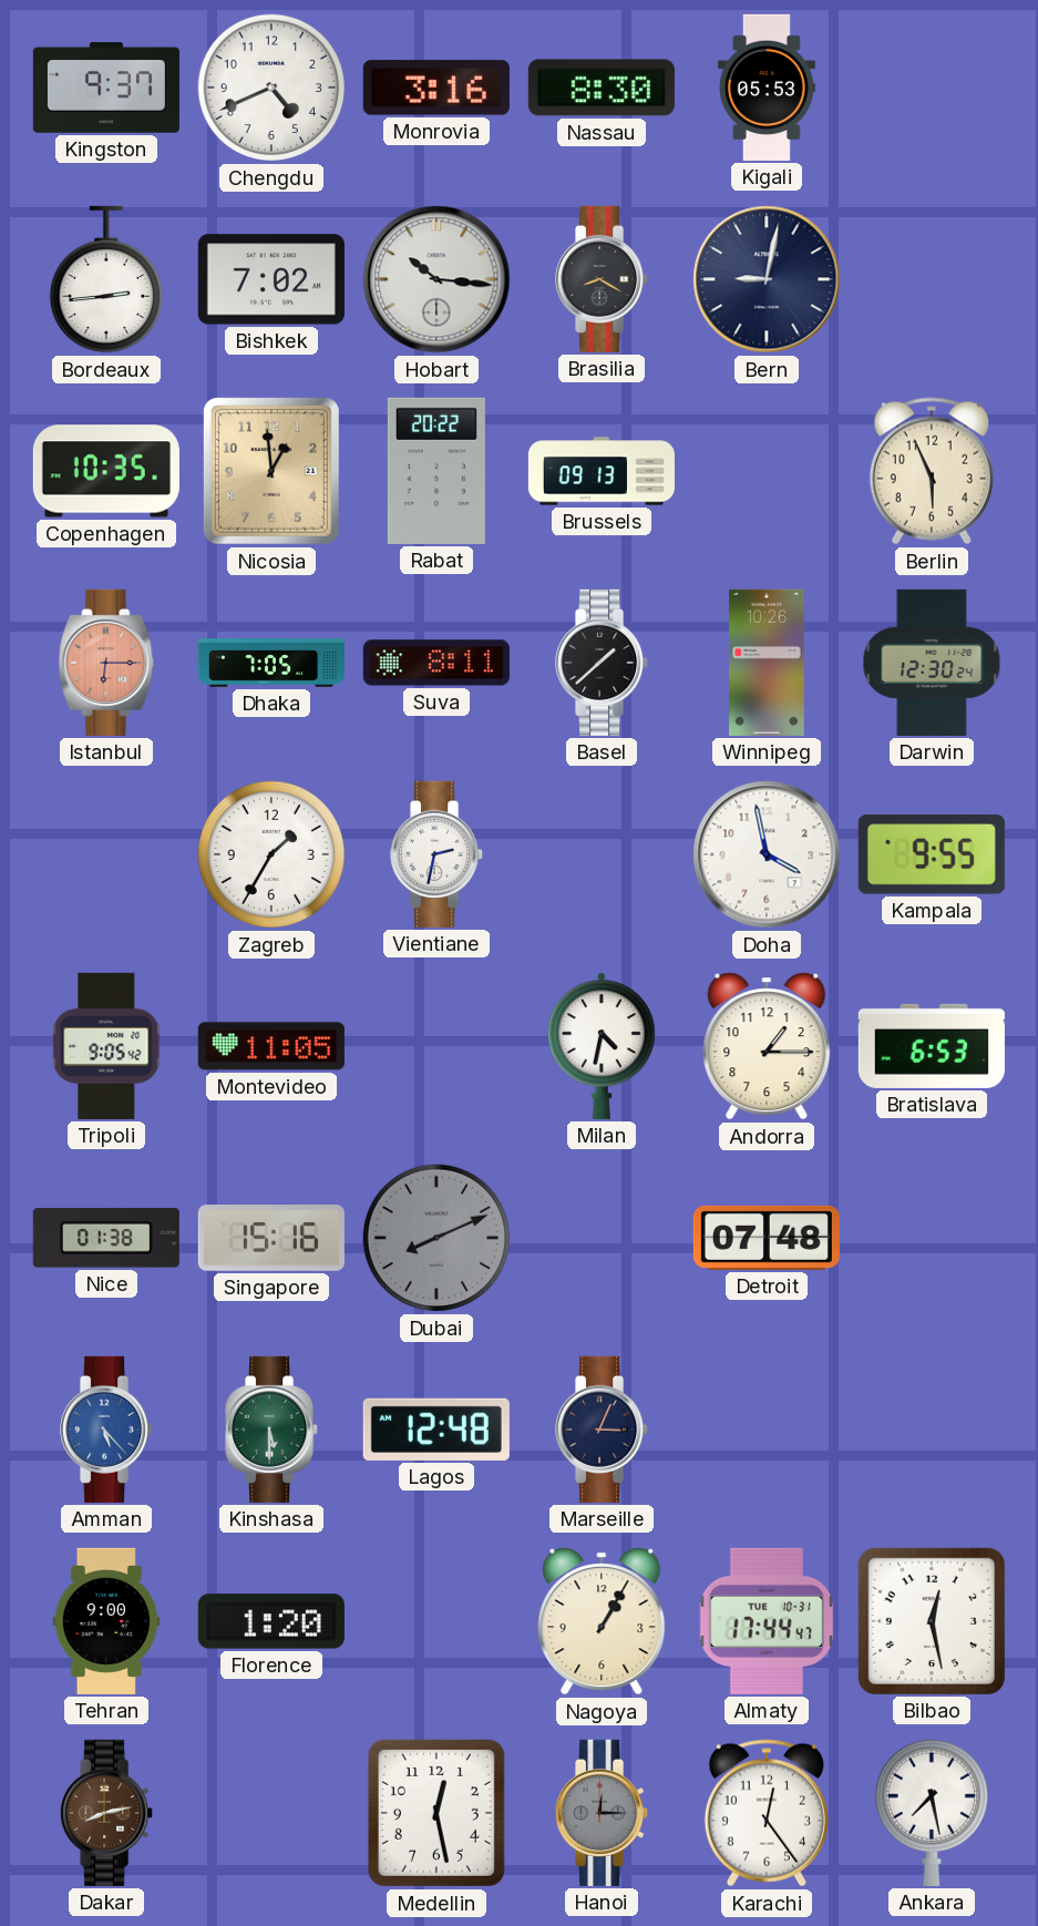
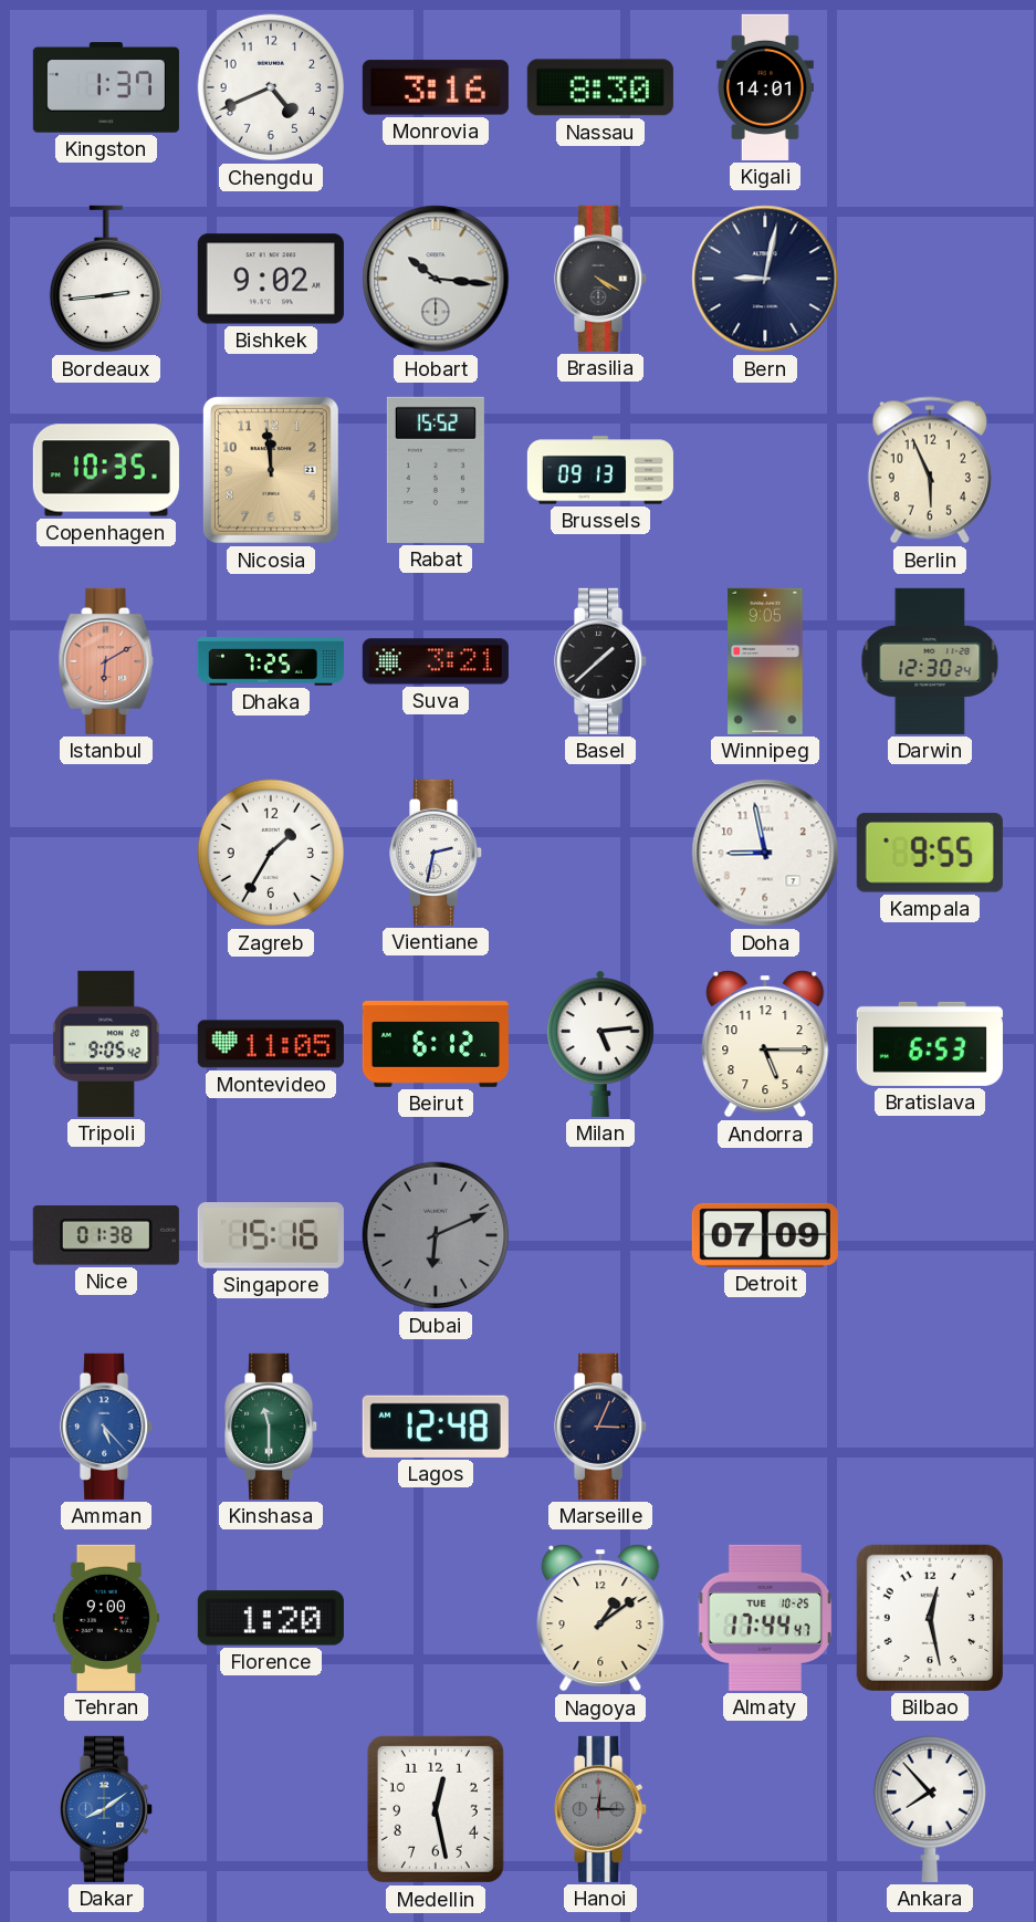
Kingston: 9:37 -> 1:37
Kigali: 05:53 -> 14:01
Bishkek: 7:02 -> 9:02
Brasilia: 8:20 -> 4:20
Nicosia: 12:59 -> 11:59
Rabat: 20:22 -> 15:52
Istanbul: 6:15 -> 6:10
Dhaka: 7:05 -> 7:25
Suva: 8:11 -> 3:21
Winnipeg: 10:26 -> 9:05
Doha: 3:58 -> 8:58
Beirut: none -> 6:12
Milan: 4:32 -> 5:14
Andorra: 1:15 -> 5:15
Dubai: 8:11 -> 6:11
Detroit: 07:48 -> 07:09
Kinshasa: 5:30 -> 11:30
Nagoya: 1:05 -> 1:09
Almaty date: TUE 10-31 -> TUE 10-25
Dakar: 8:13 -> 8:09
Dakar dial: brown -> blue
Karachi: 12:24 -> none
Ankara: 7:28 -> 7:53
